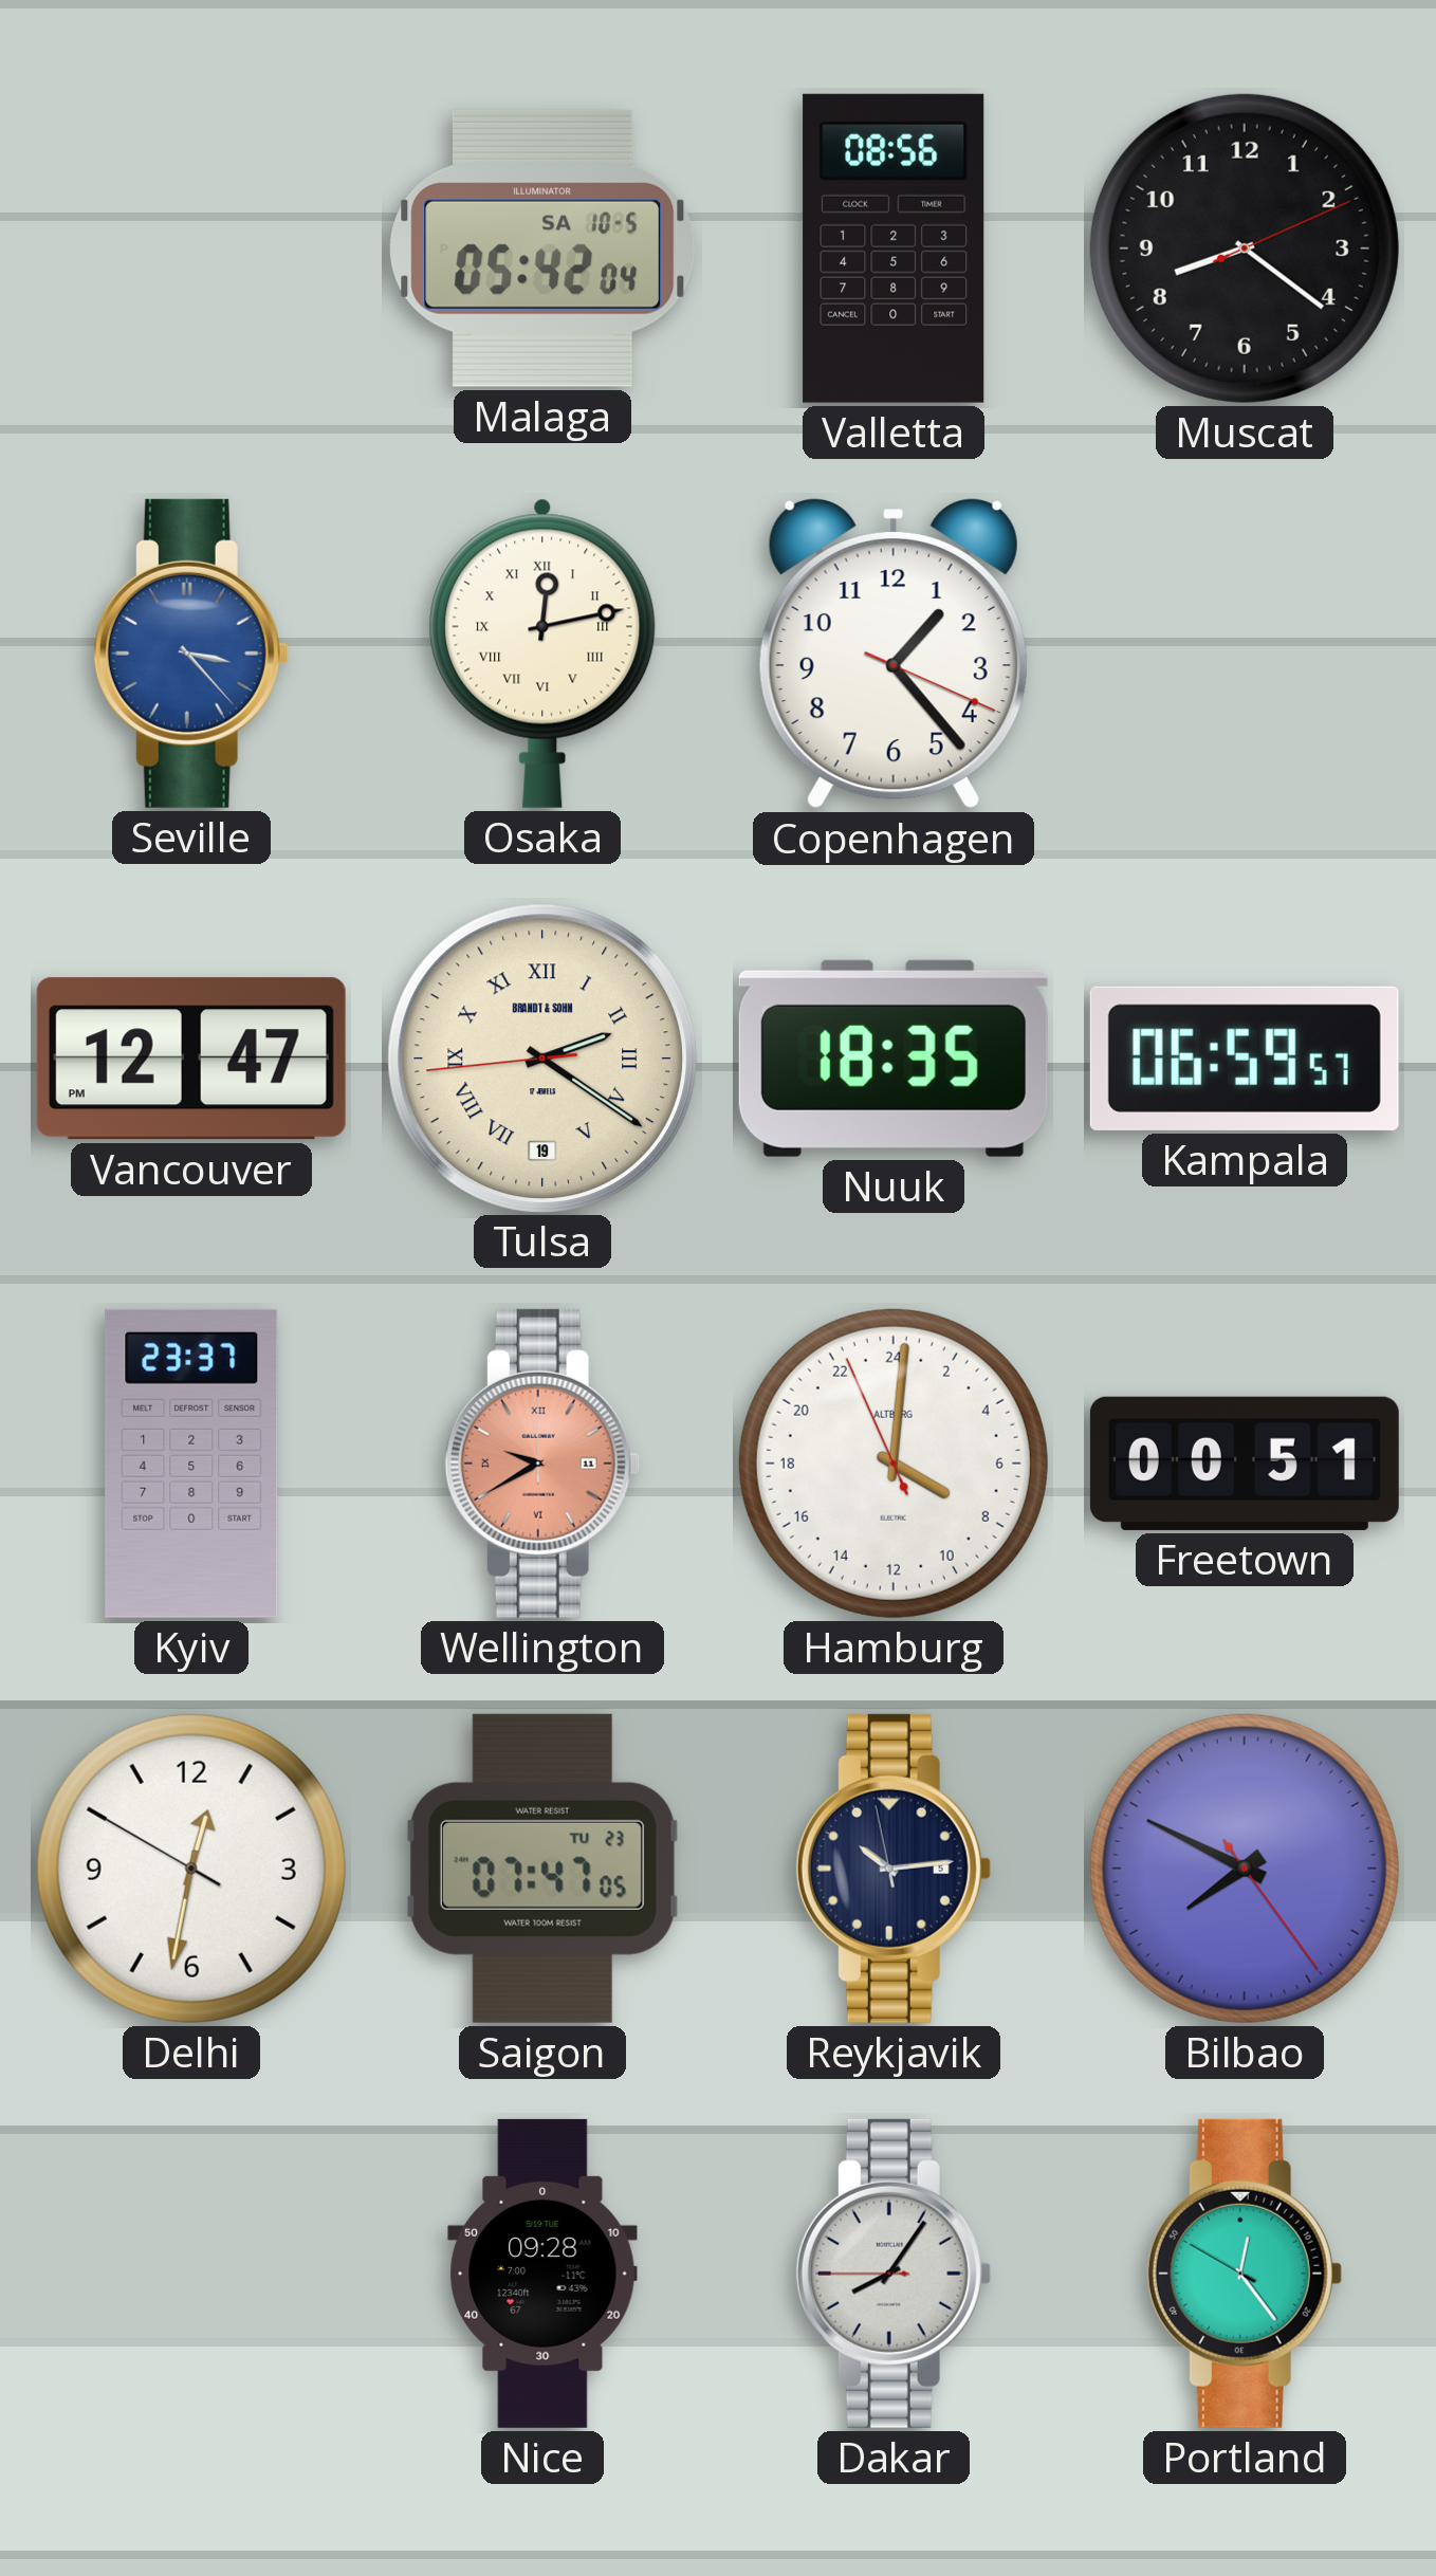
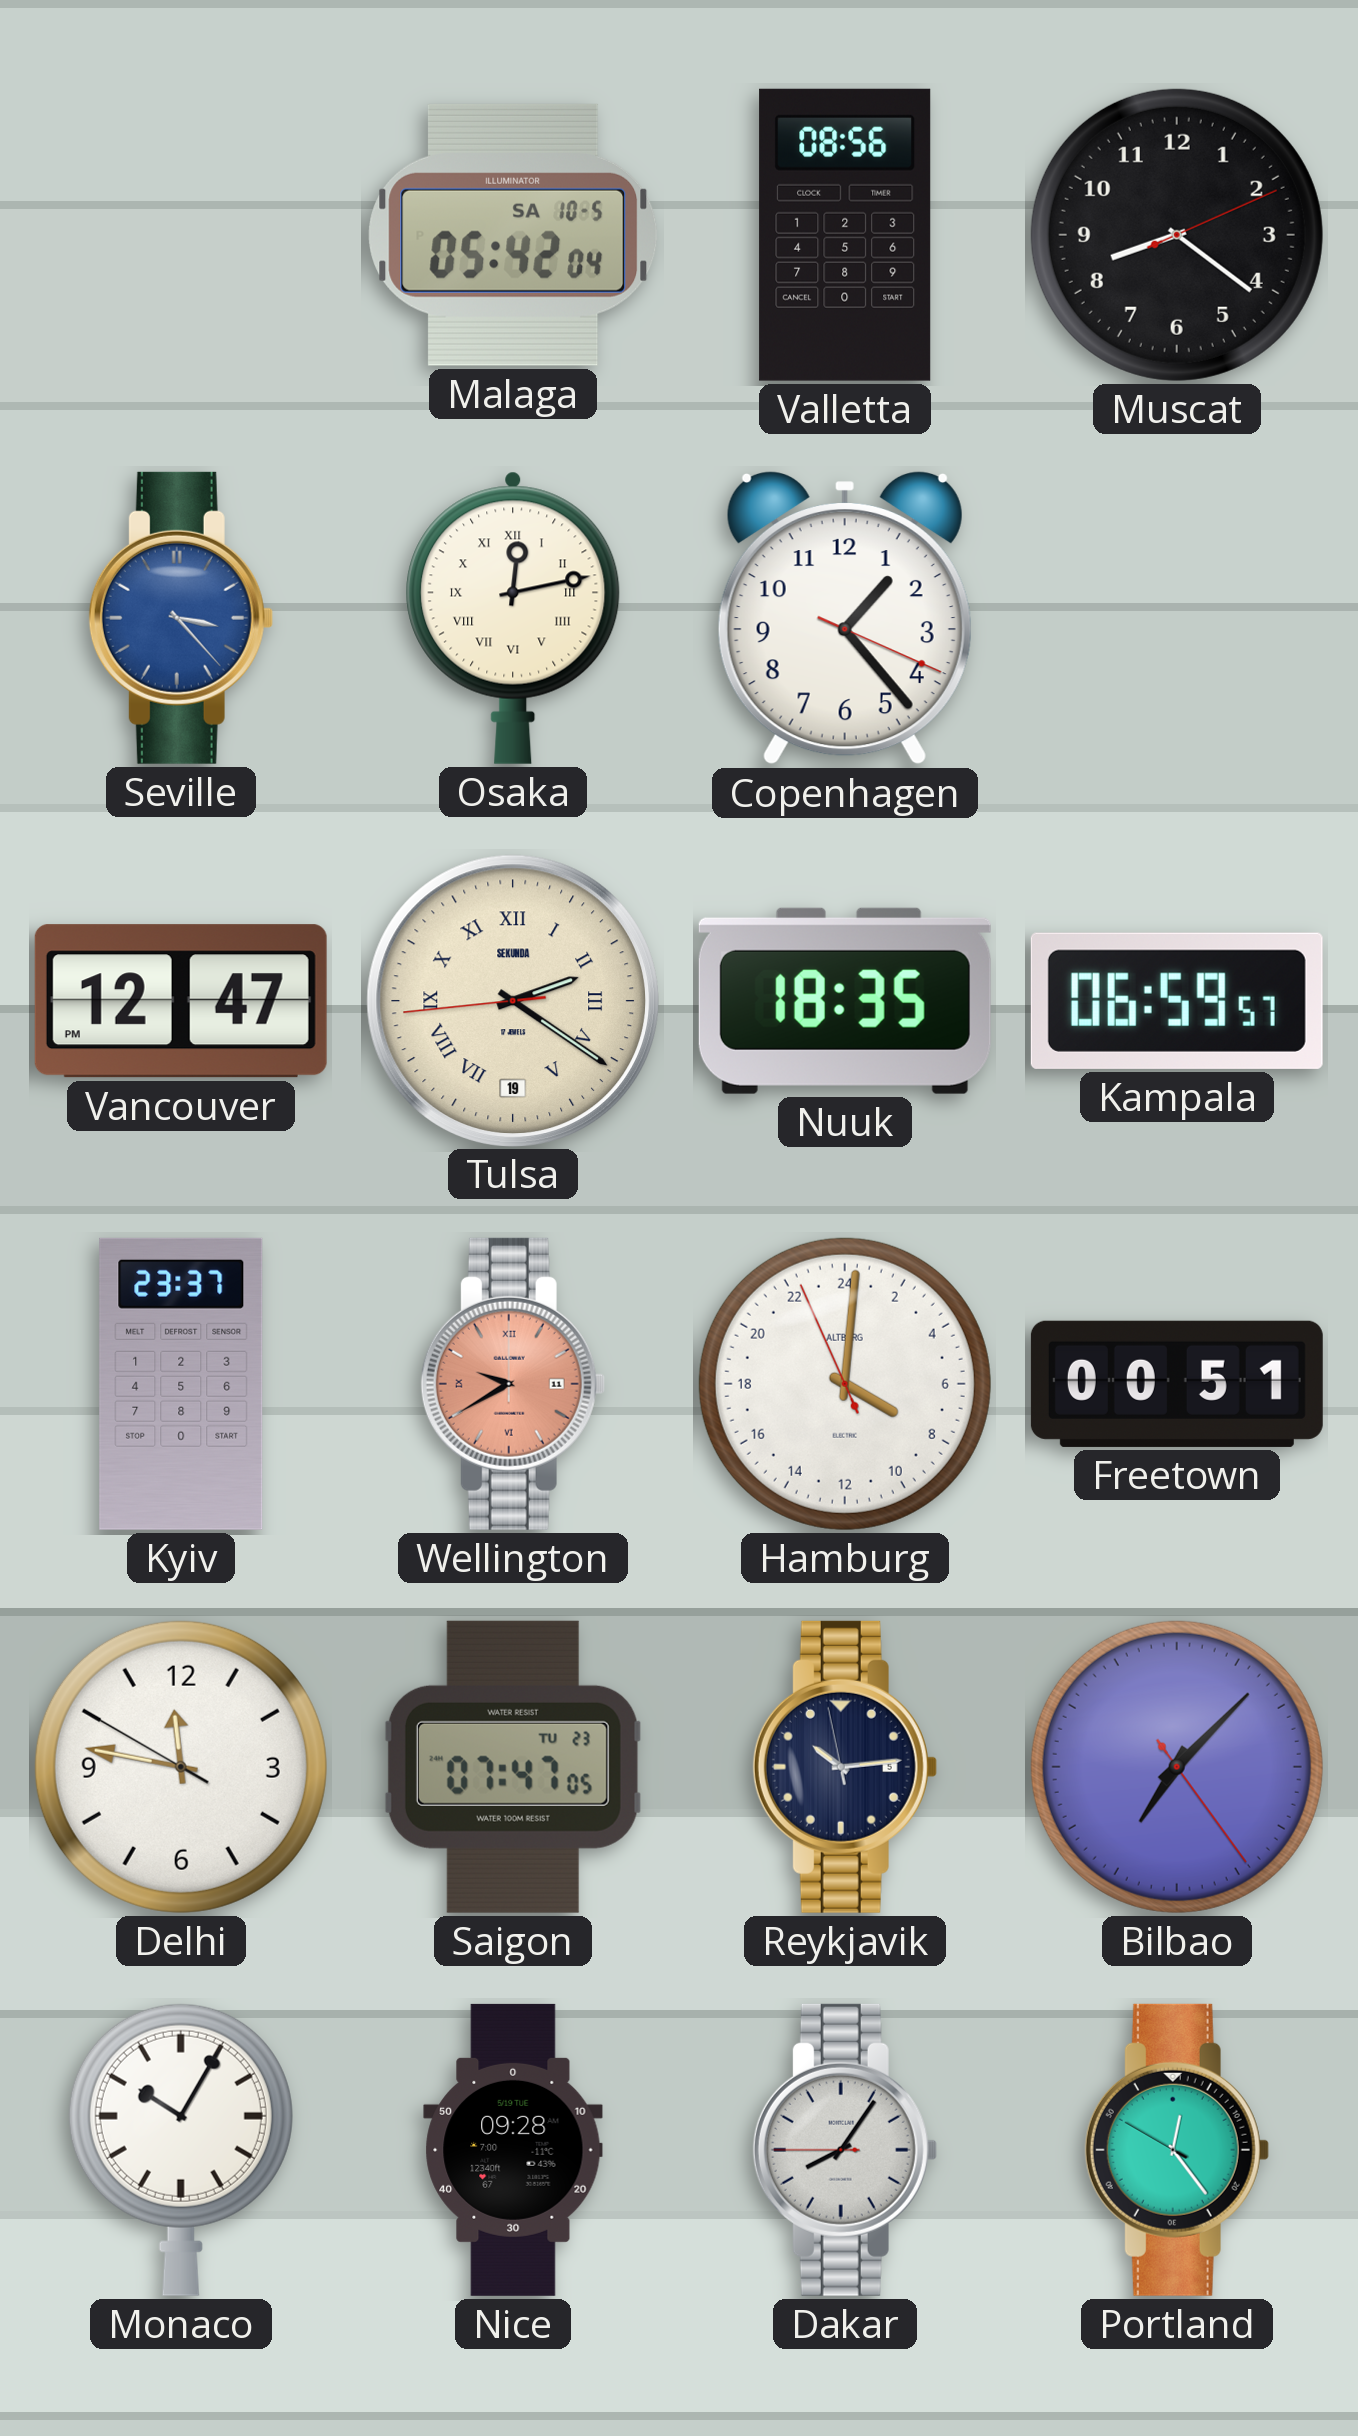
Tulsa brand: BRANDT & SOHN -> SEKUNDA
Delhi: 12:31 -> 11:46
Bilbao: 7:49 -> 7:07
Monaco: none -> 10:05
